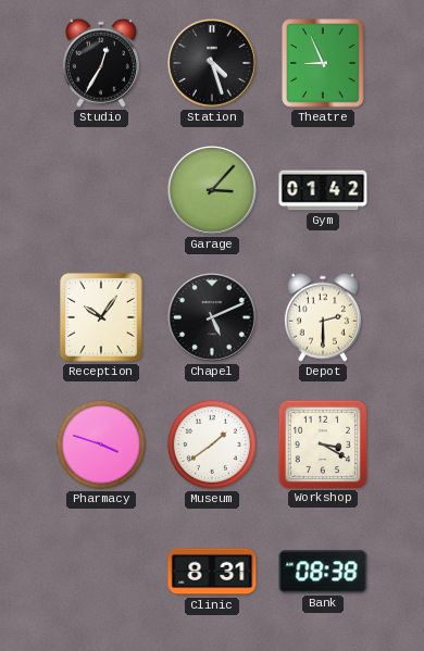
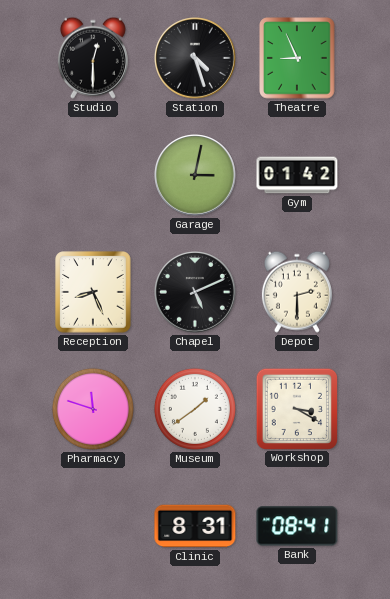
Studio: 12:35 -> 12:30
Garage: 3:07 -> 3:02
Reception: 10:06 -> 8:26
Pharmacy: 3:48 -> 11:48
Bank: 08:38 -> 08:41
